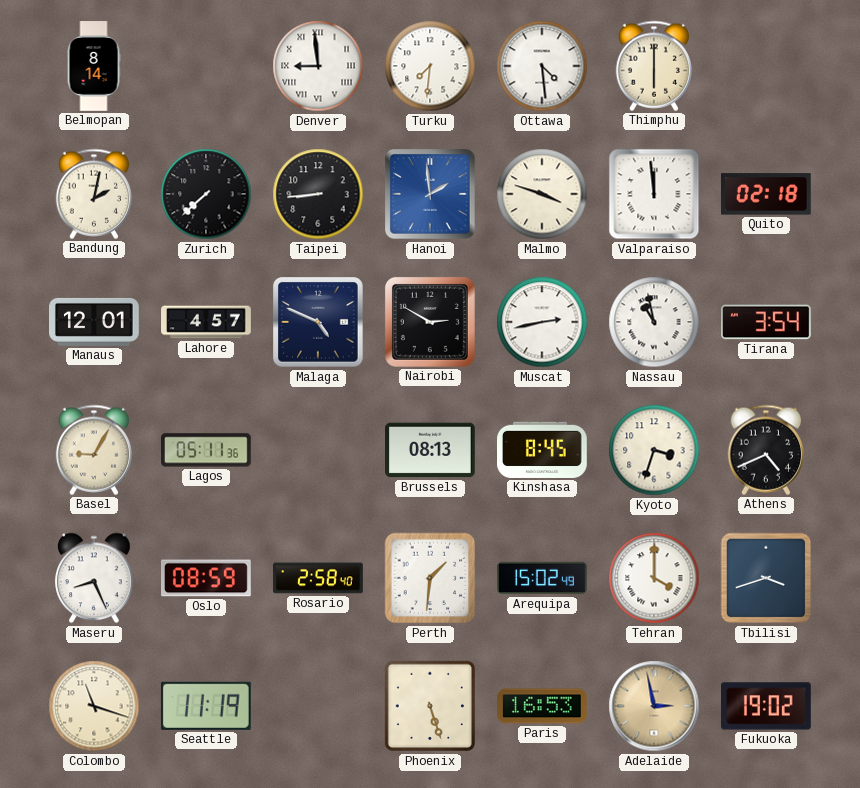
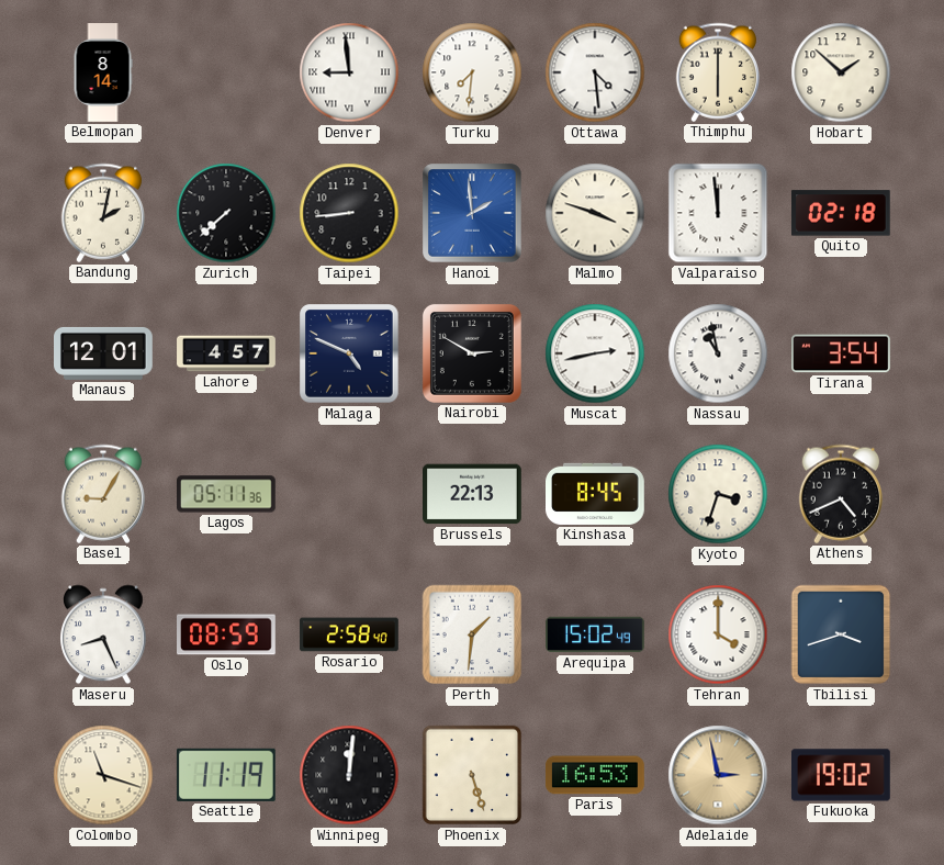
Hobart: none -> 1:52
Brussels: 08:13 -> 22:13
Winnipeg: none -> 12:01
